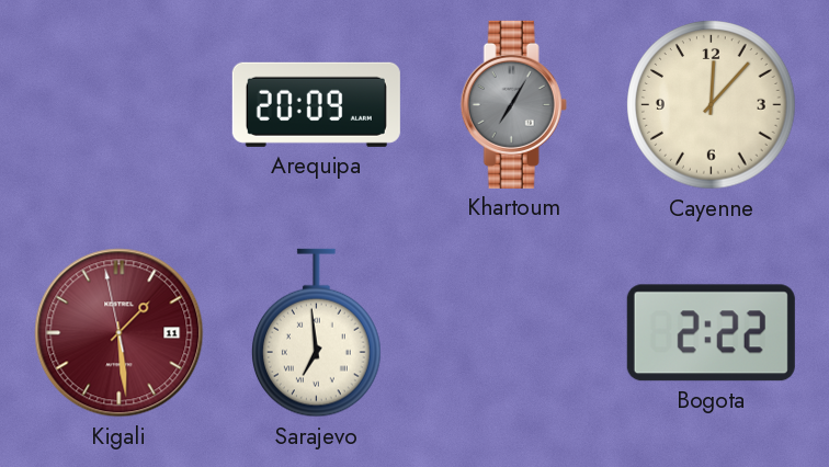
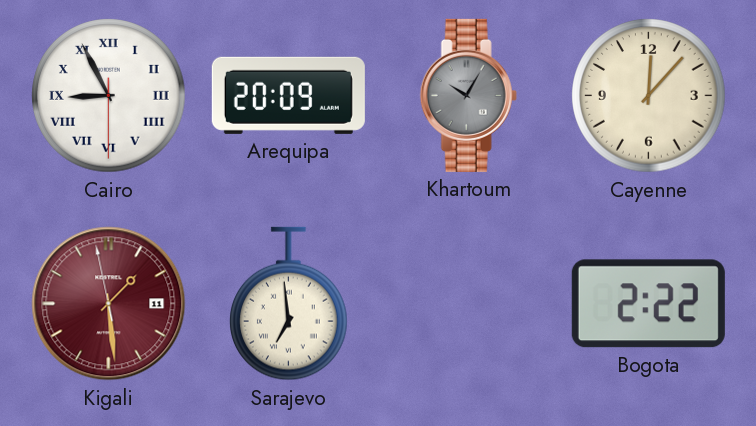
Cairo: none -> 8:55
Khartoum: 7:05 -> 10:05
